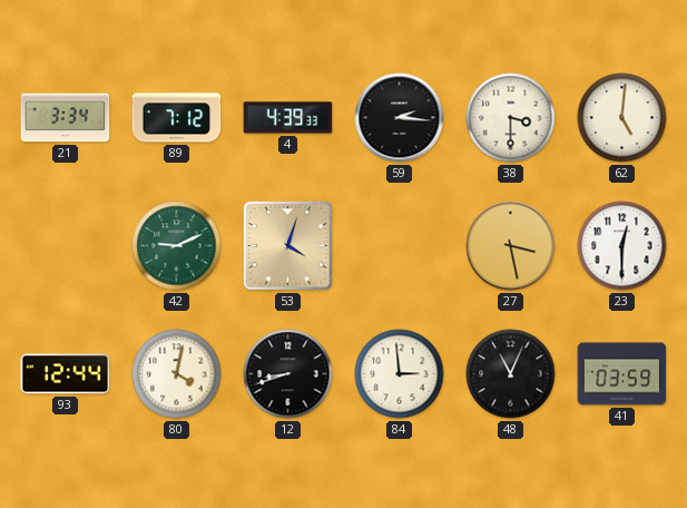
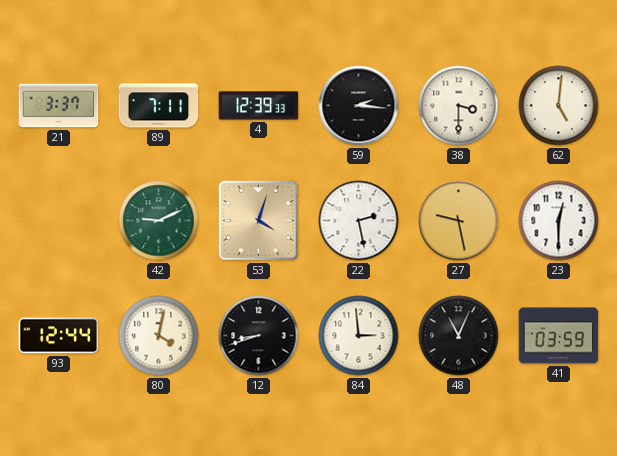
21: 3:34 -> 3:37
89: 7:12 -> 7:11
4: 4:39 -> 12:39
22: none -> 2:28
27: 3:28 -> 9:28
